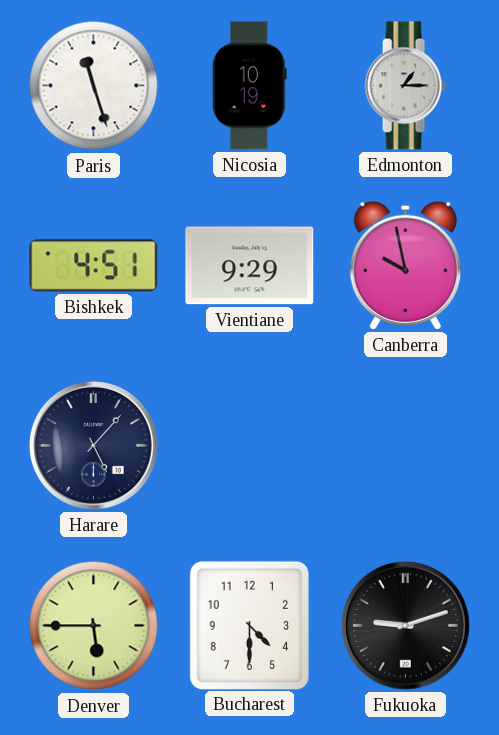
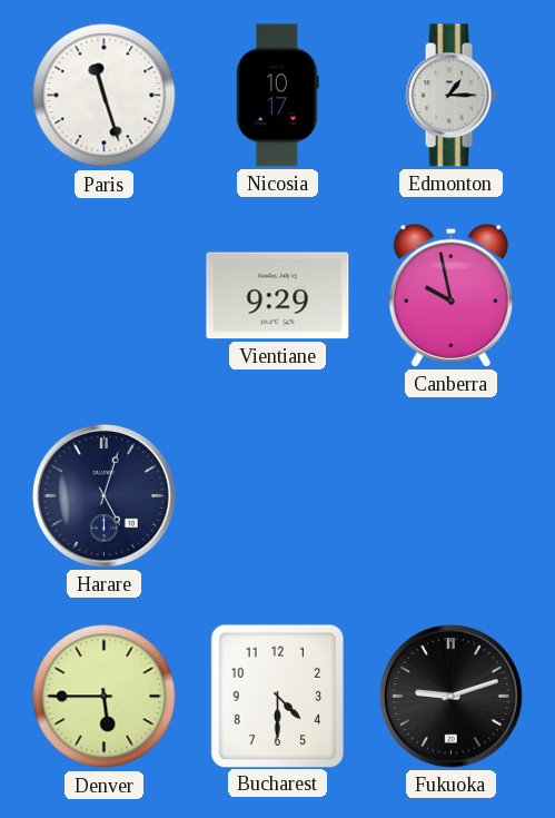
Nicosia: 10:19 -> 10:17
Bishkek: 4:51 -> none
Harare: 5:07 -> 5:03
